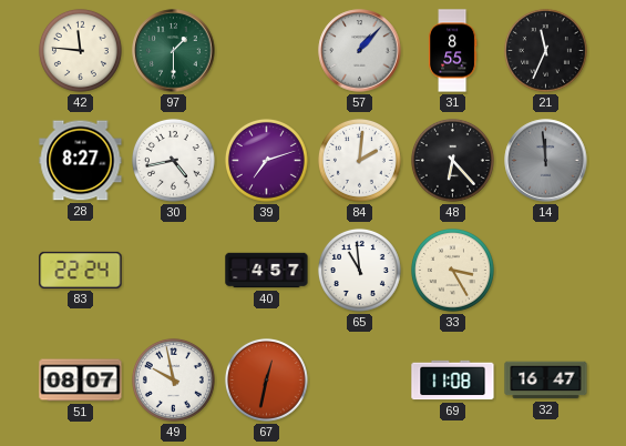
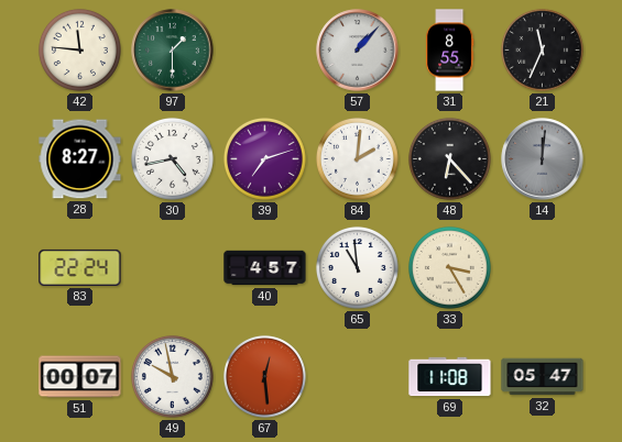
14: 11:59 -> 12:01
51: 08:07 -> 00:07
67: 12:32 -> 12:29
32: 16:47 -> 05:47
